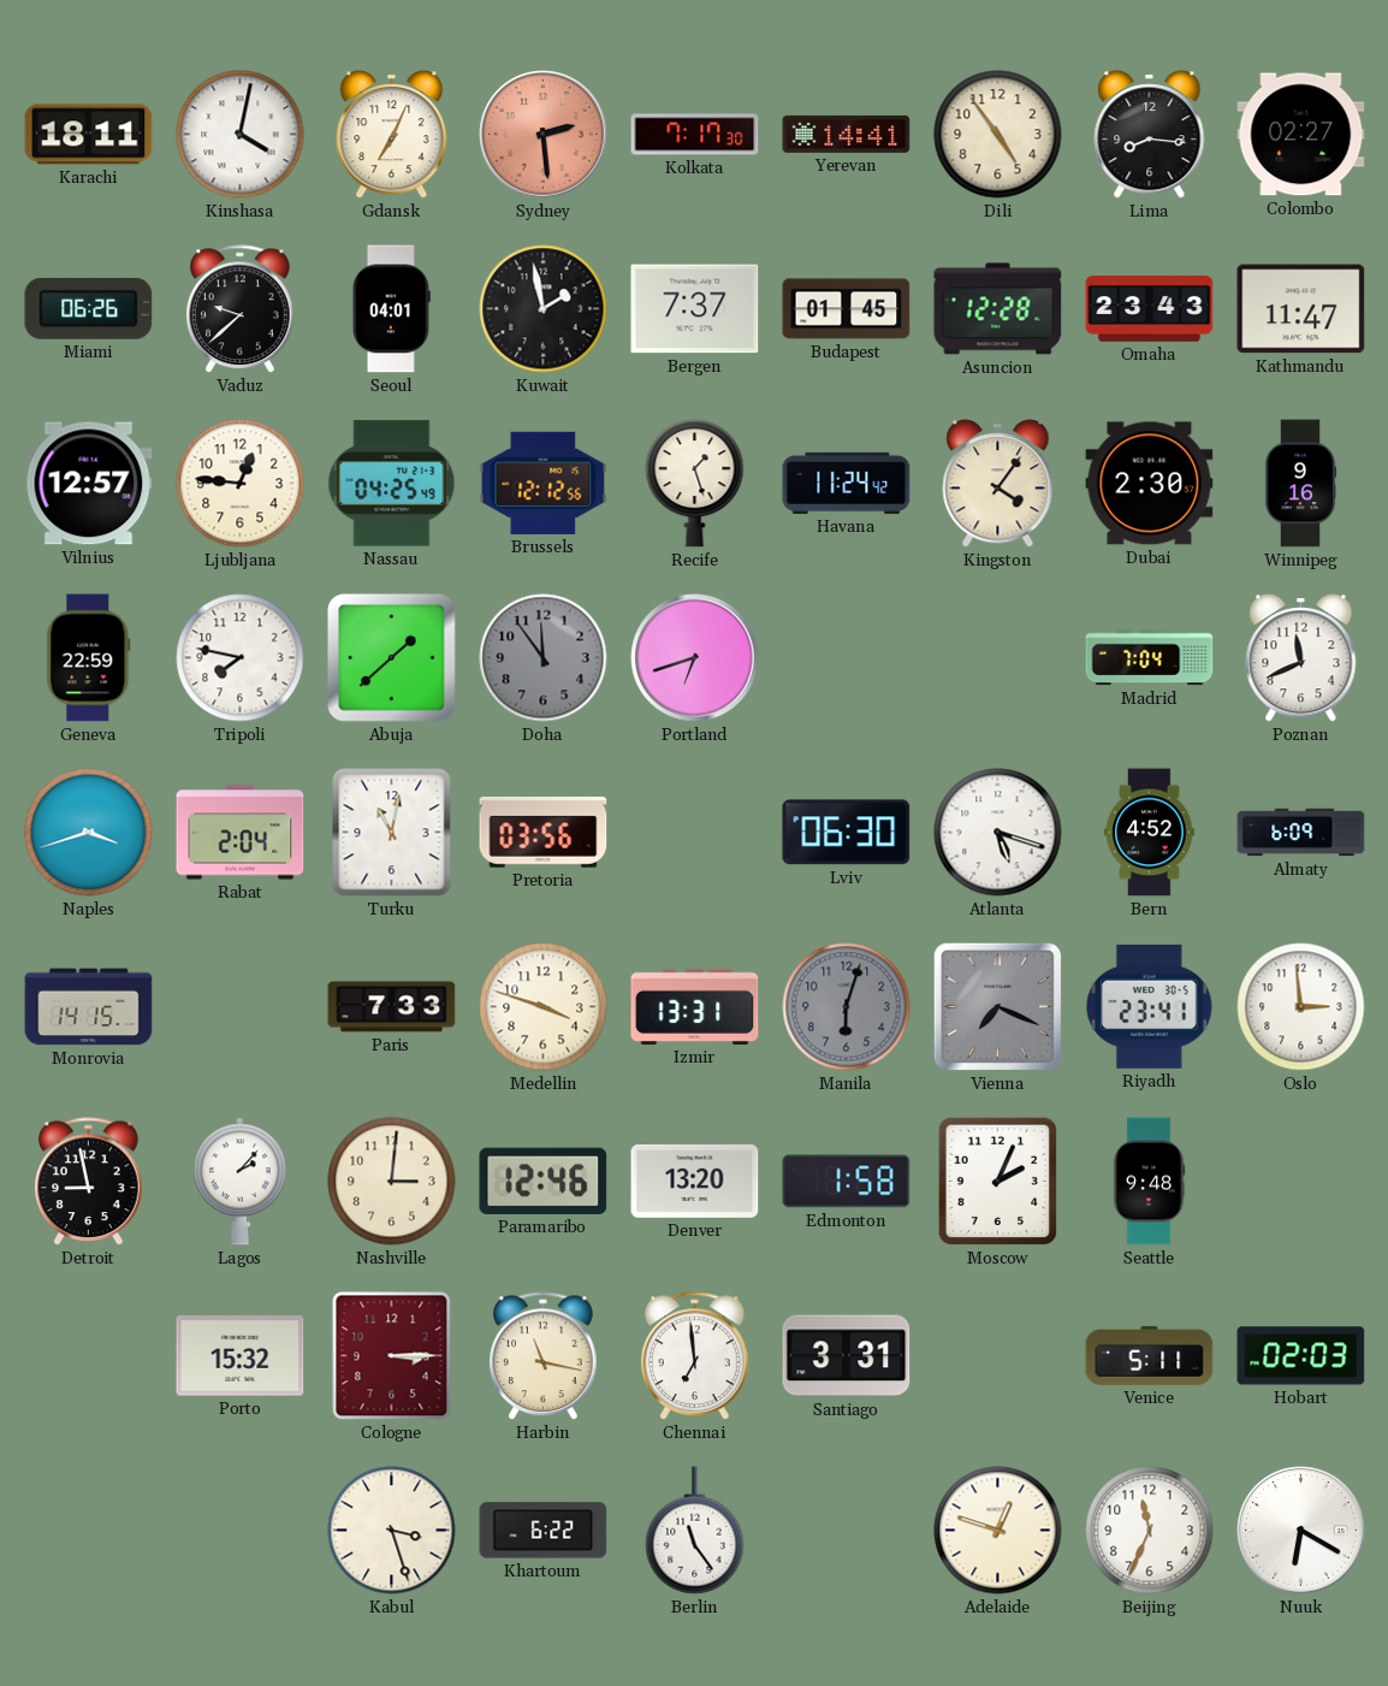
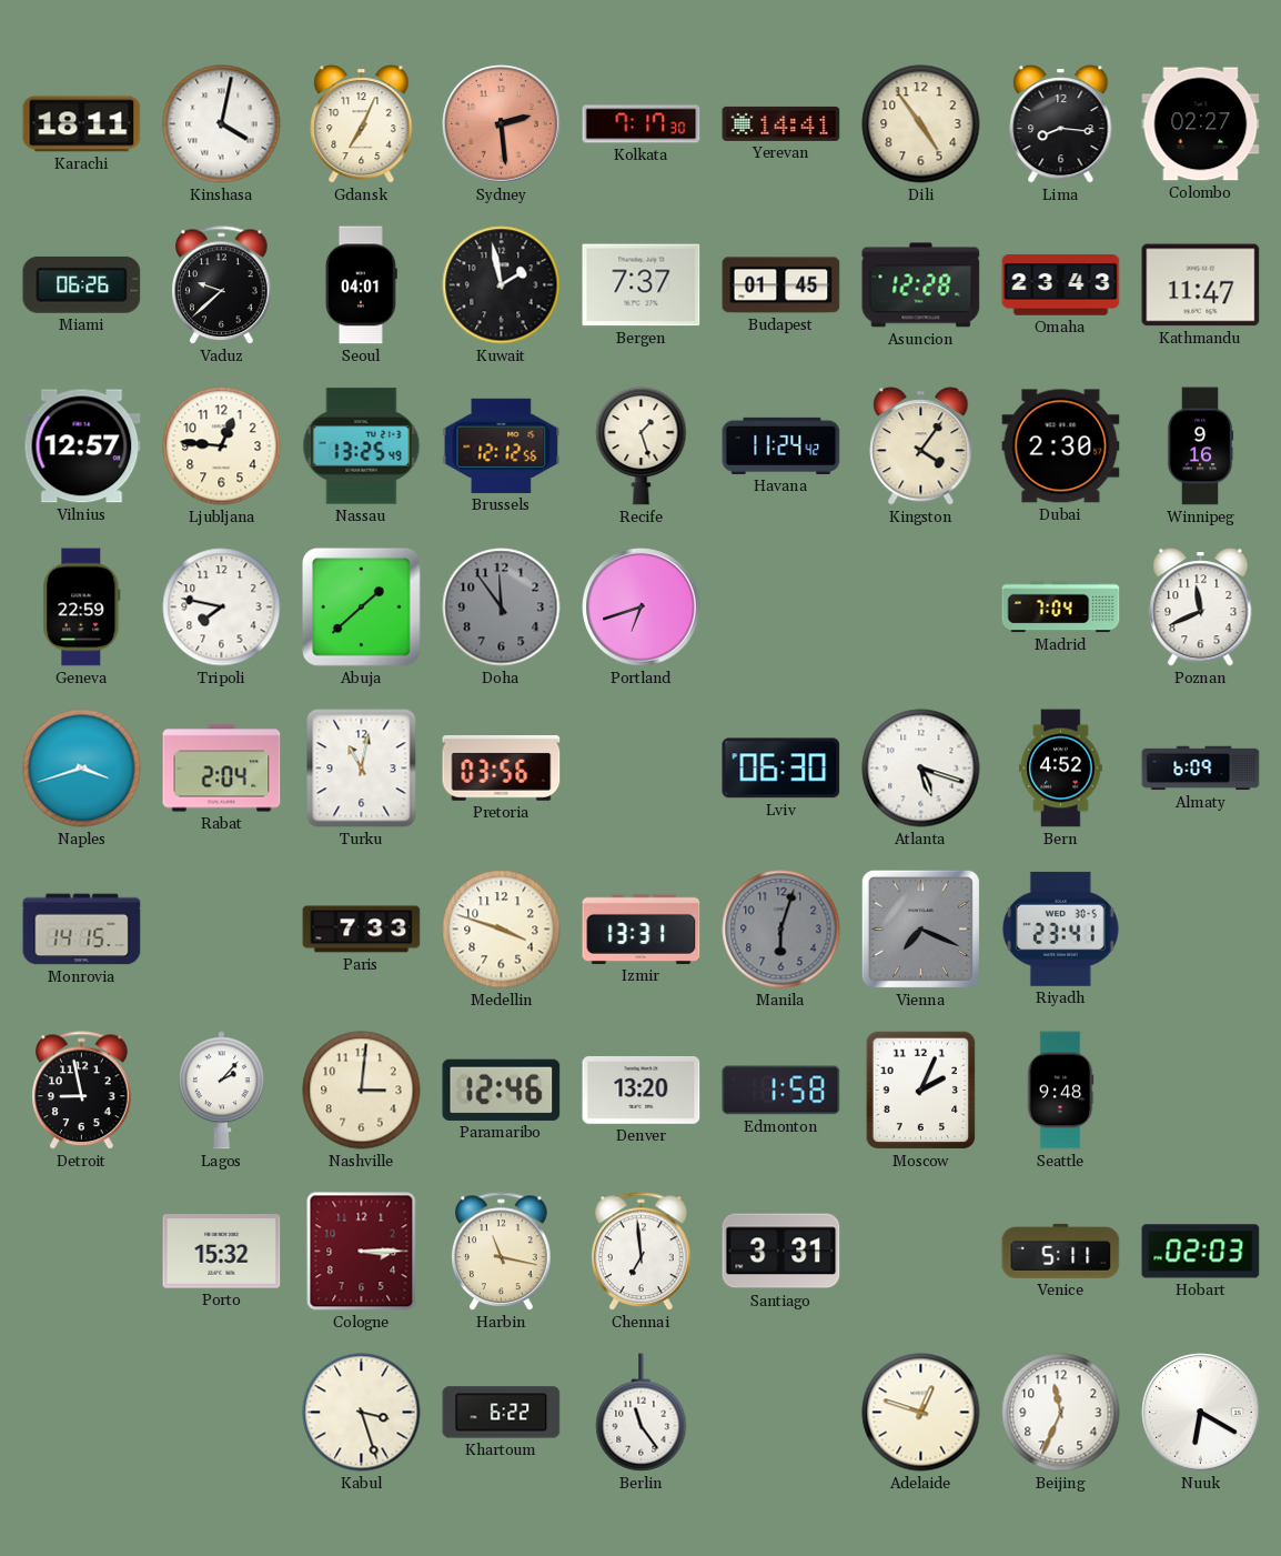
Nassau: 04:25 -> 13:25
Oslo: 2:59 -> none
